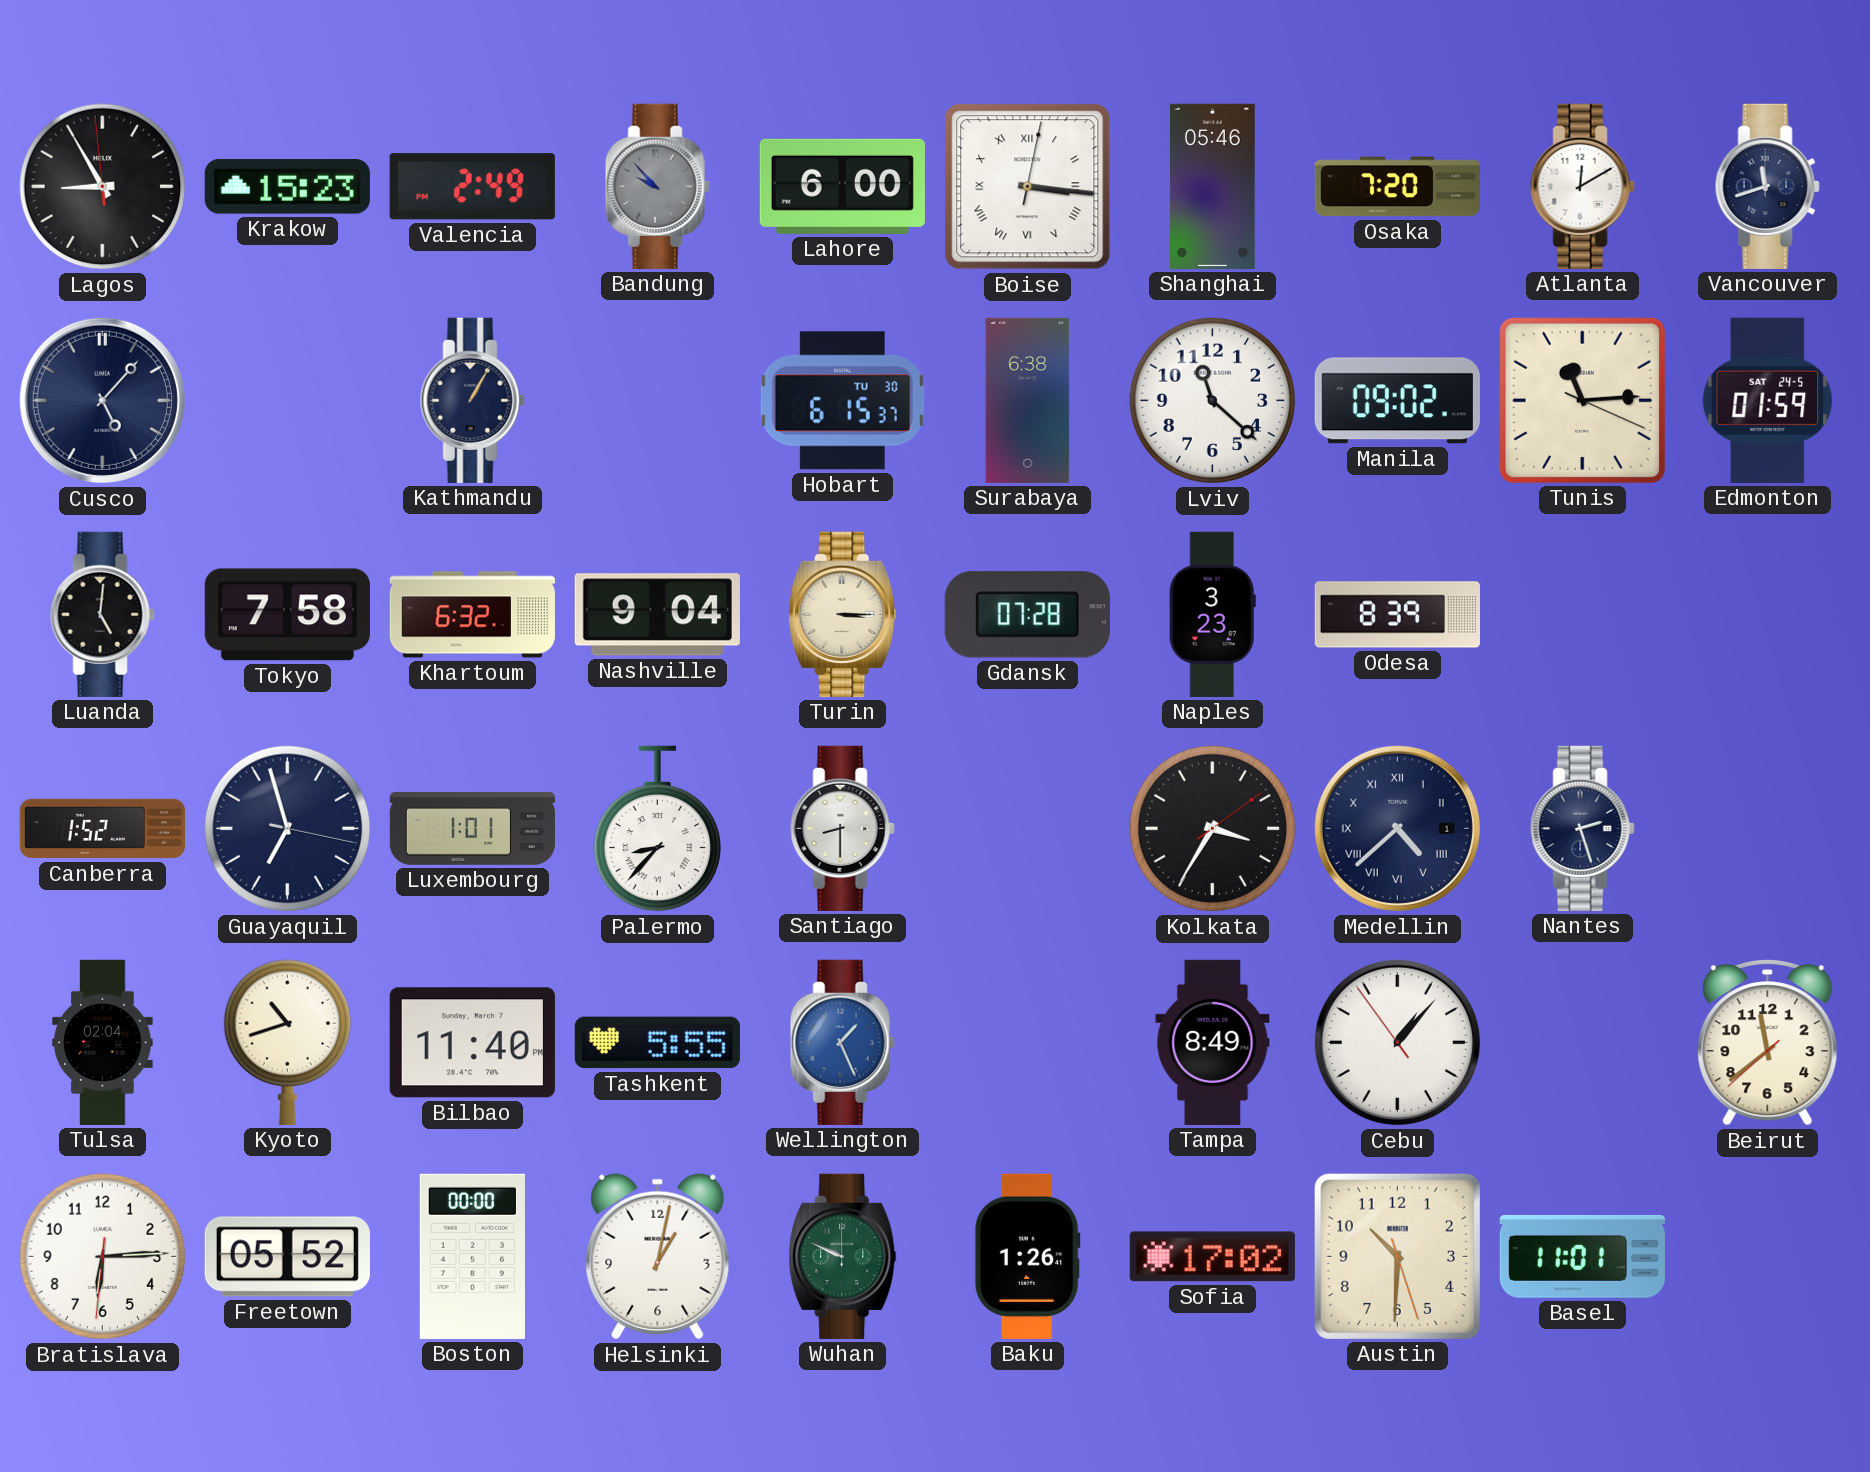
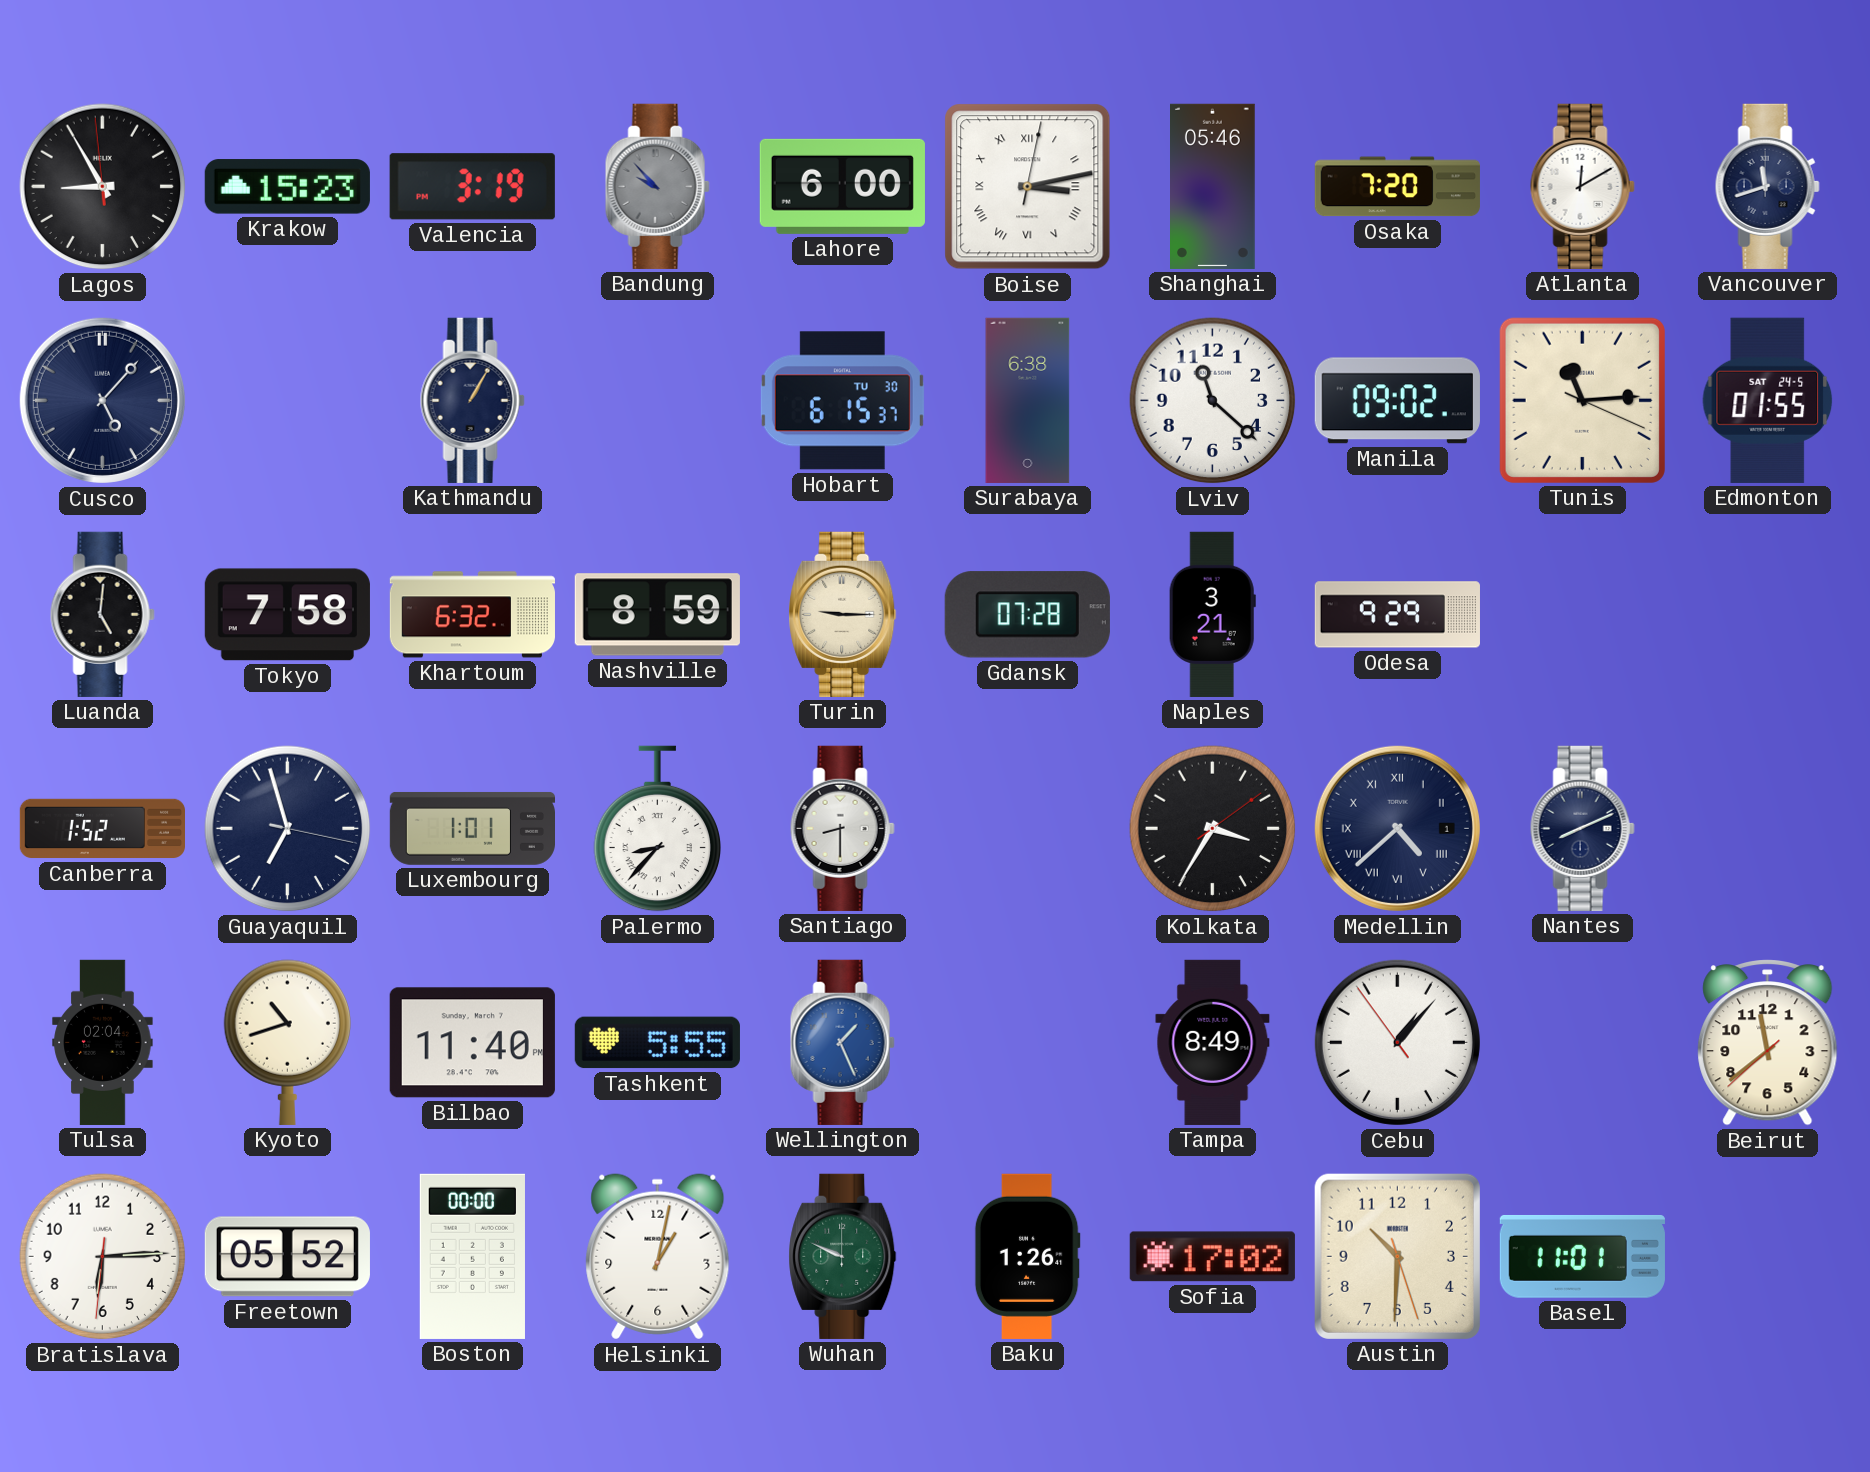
Valencia: 2:49 -> 3:19
Boise: 3:16 -> 3:13
Edmonton: 01:59 -> 01:55
Nashville: 9:04 -> 8:59
Turin: 3:15 -> 9:15
Naples: 3:23 -> 3:21
Odesa: 8:39 -> 9:29
Nantes: 2:27 -> 8:11
